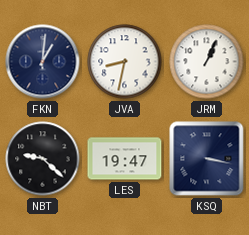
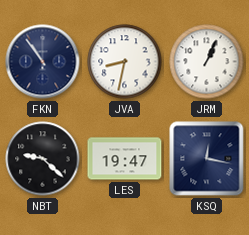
FKN: 1:01 -> 10:54
KSQ: 3:17 -> 12:17
